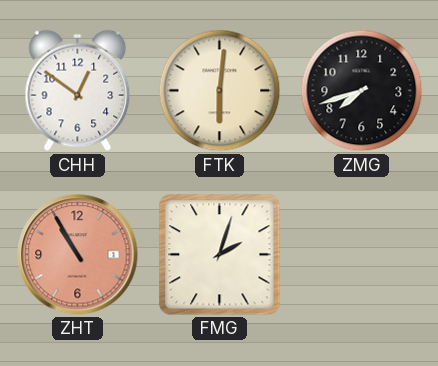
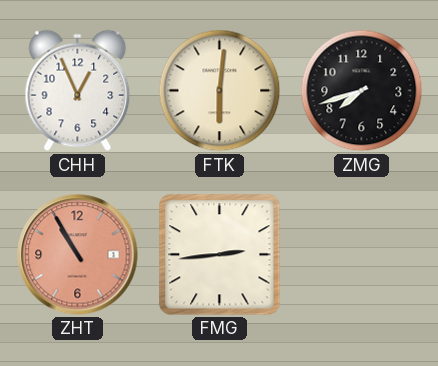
CHH: 12:51 -> 12:56
FMG: 2:03 -> 2:44
